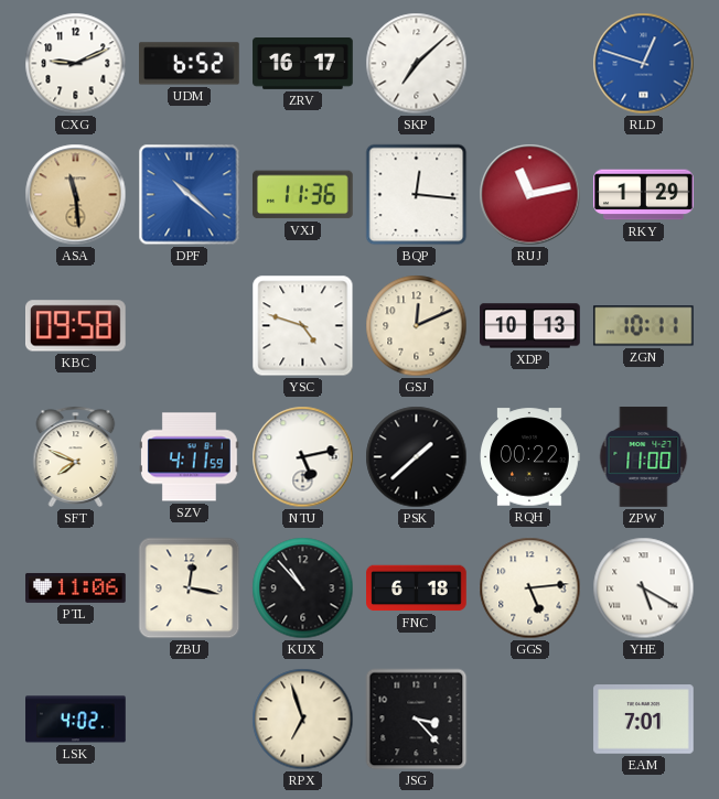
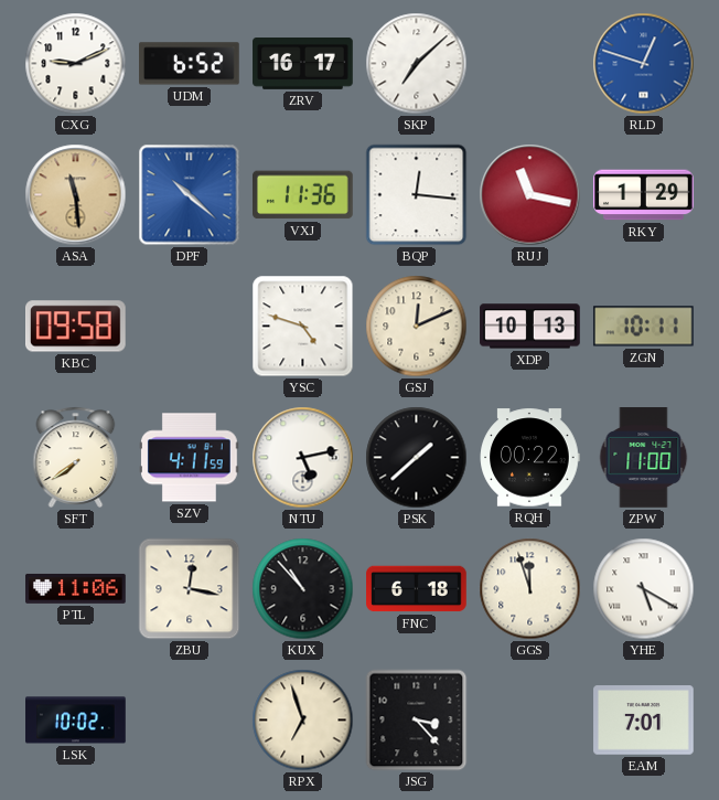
RUJ: 11:13 -> 11:17
SFT: 7:49 -> 7:39
GGS: 5:14 -> 11:57
LSK: 4:02 -> 10:02
